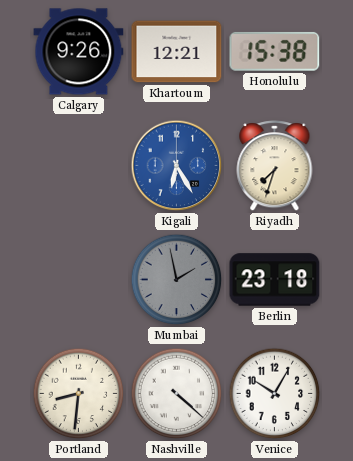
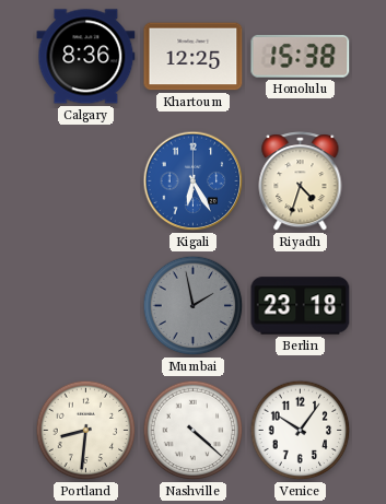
Calgary: 9:26 -> 8:36
Khartoum: 12:21 -> 12:25
Riyadh: 7:33 -> 4:33
Venice: 10:05 -> 10:06
